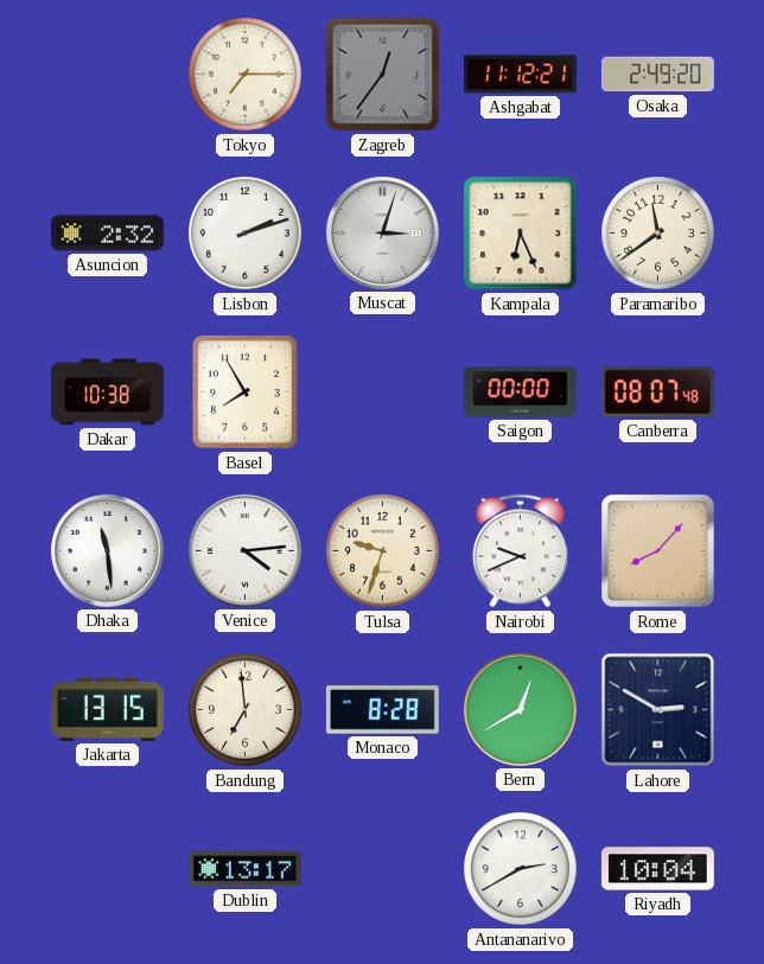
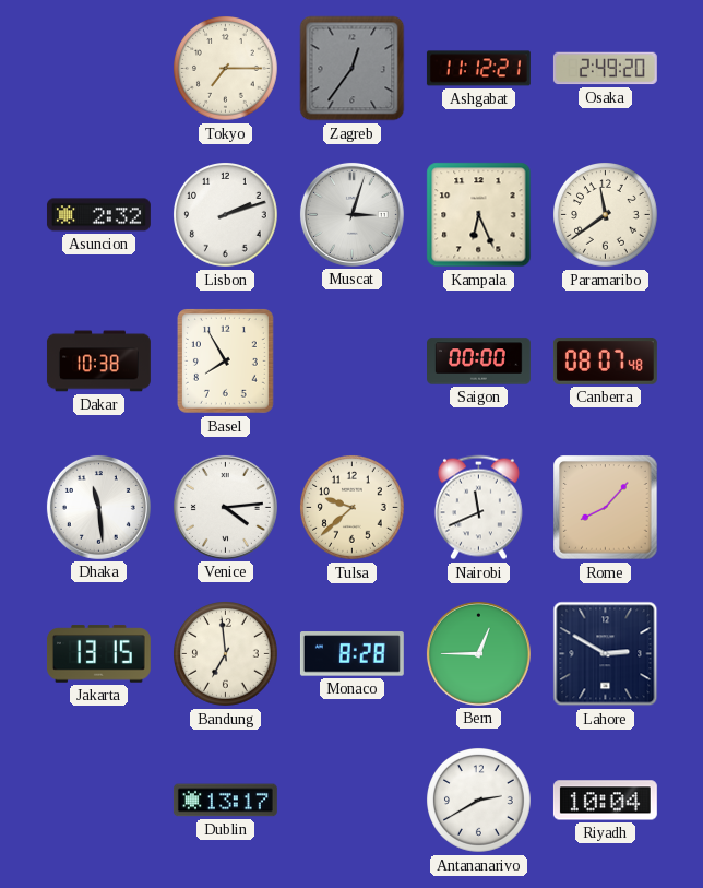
Tulsa: 9:33 -> 9:38
Nairobi: 9:41 -> 11:41
Bern: 12:40 -> 12:45
